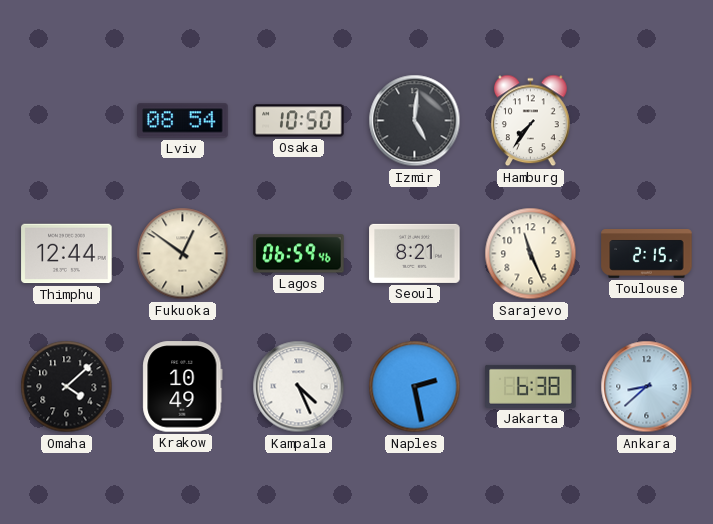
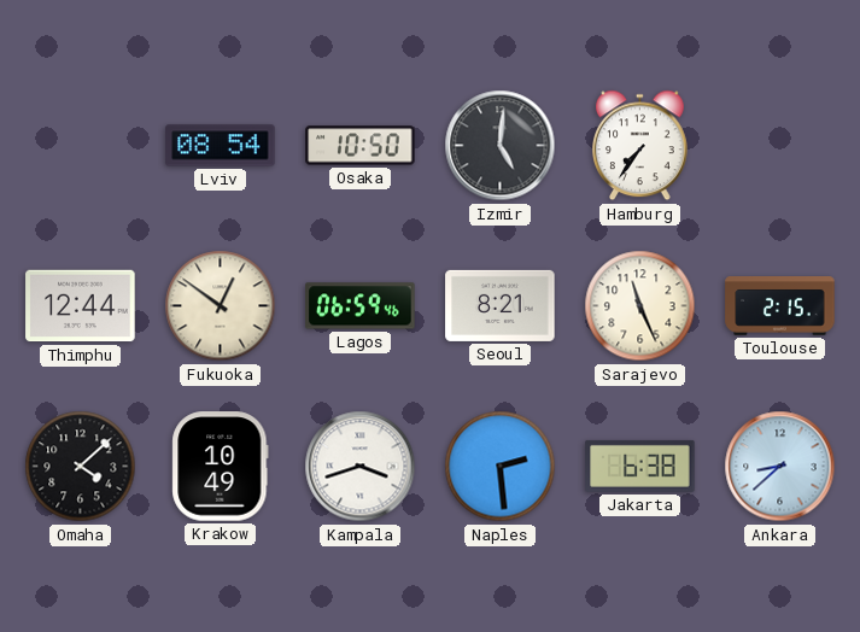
Kampala: 4:26 -> 3:42
Naples: 2:28 -> 2:29
